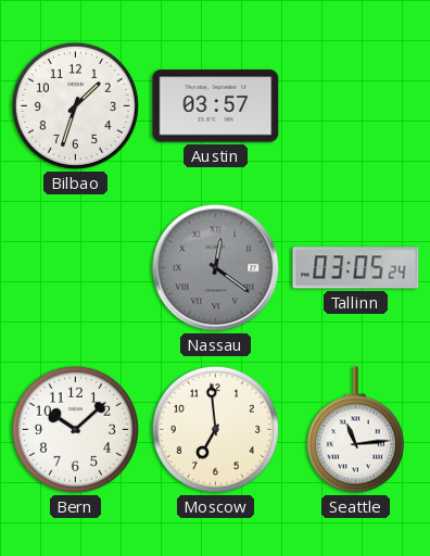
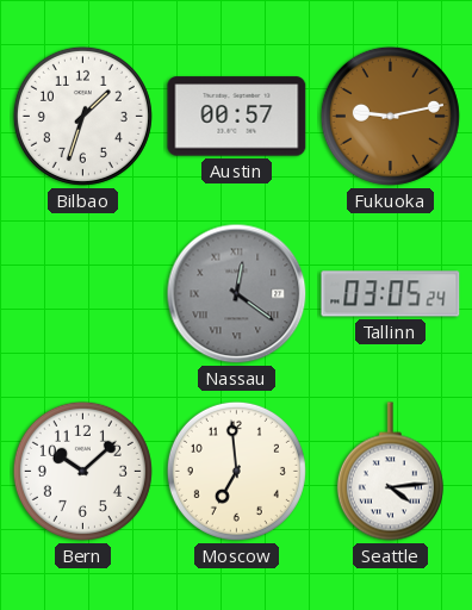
Austin: 03:57 -> 00:57
Fukuoka: none -> 9:13
Seattle: 11:14 -> 4:14
